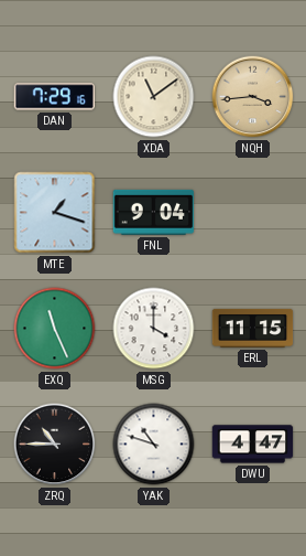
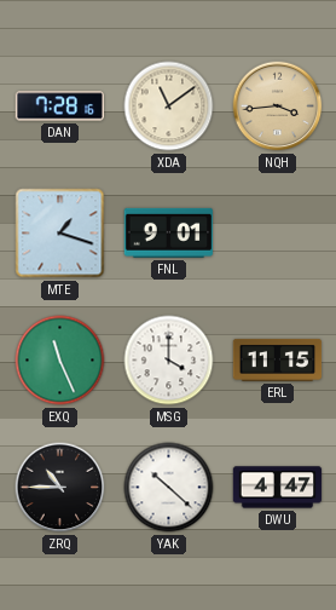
DAN: 7:29 -> 7:28
FNL: 9:04 -> 9:01
YAK: 10:48 -> 10:22
